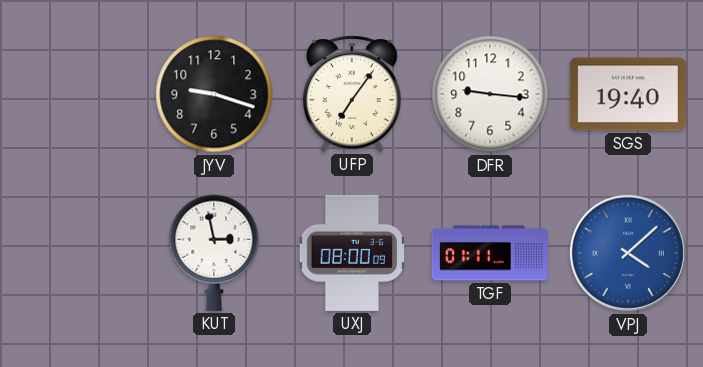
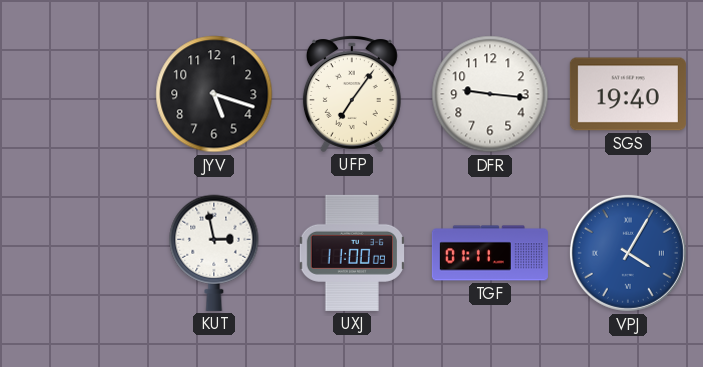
JYV: 9:18 -> 5:18
UXJ: 08:00 -> 11:00
VPJ: 4:08 -> 4:05
